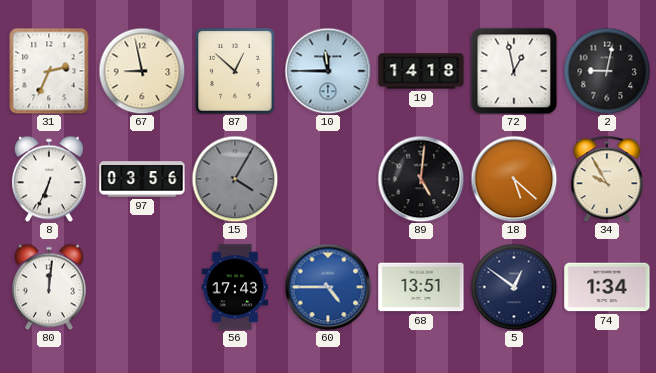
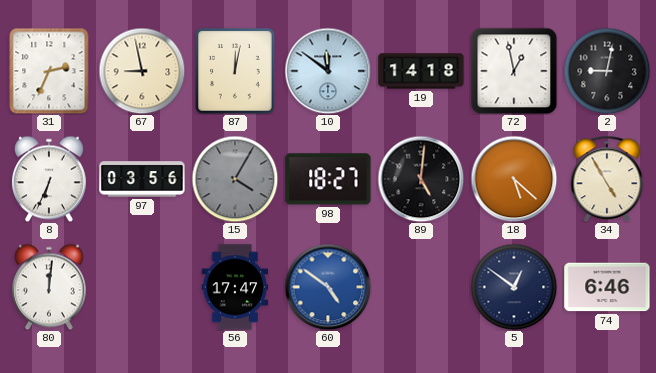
87: 12:52 -> 12:02
10: 11:45 -> 11:51
98: none -> 18:27
34: 9:55 -> 4:55
56: 17:43 -> 17:47
60: 4:45 -> 4:51
68: 13:51 -> none
74: 1:34 -> 6:46
